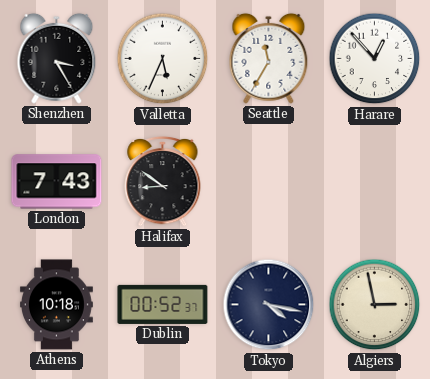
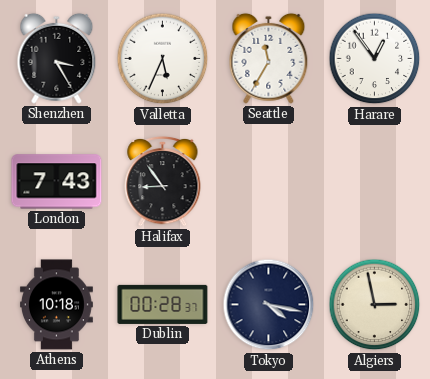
Harare: 12:53 -> 12:54
Halifax: 8:51 -> 8:54
Dublin: 00:52 -> 00:28
